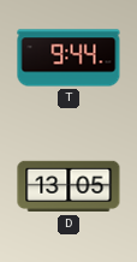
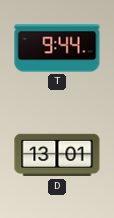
D: 13:05 -> 13:01
